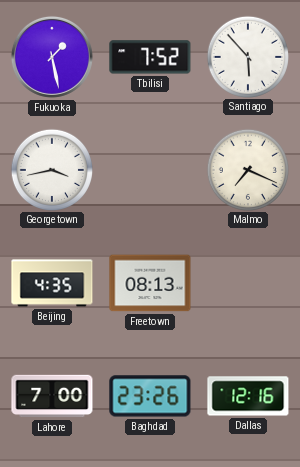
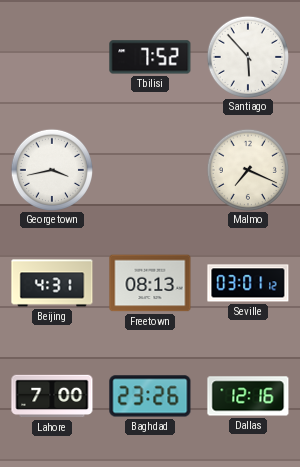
Fukuoka: 1:28 -> none
Beijing: 4:35 -> 4:31
Seville: none -> 03:01
